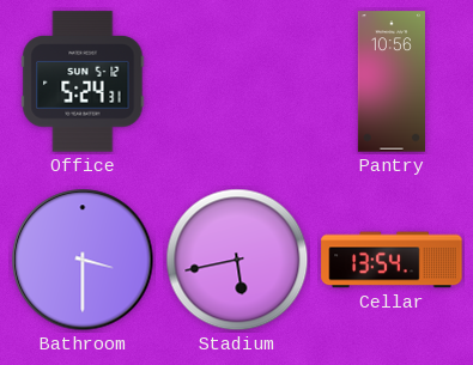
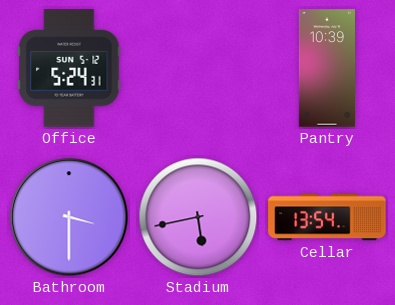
Pantry: 10:56 -> 10:39
